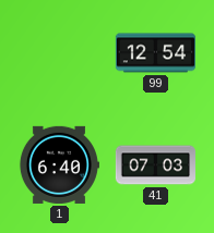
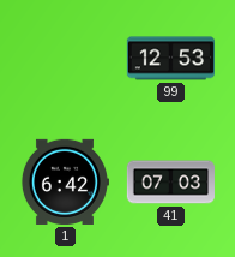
99: 12:54 -> 12:53
1: 6:40 -> 6:42
